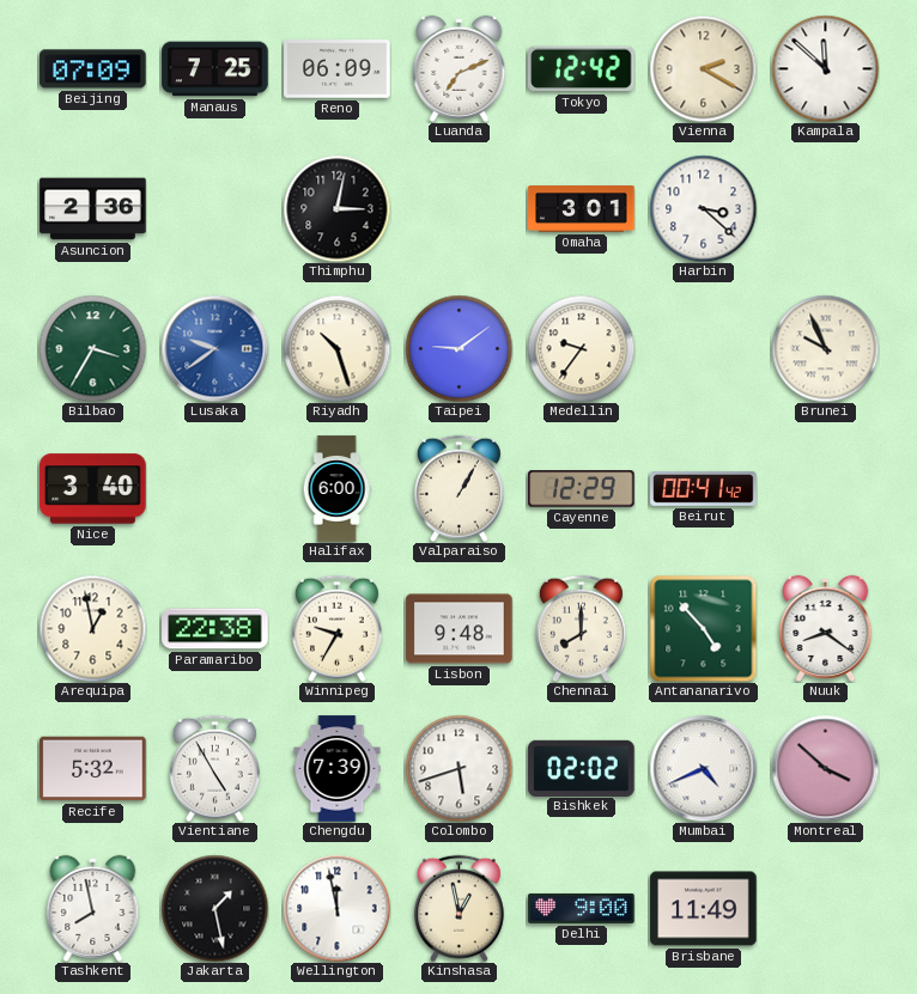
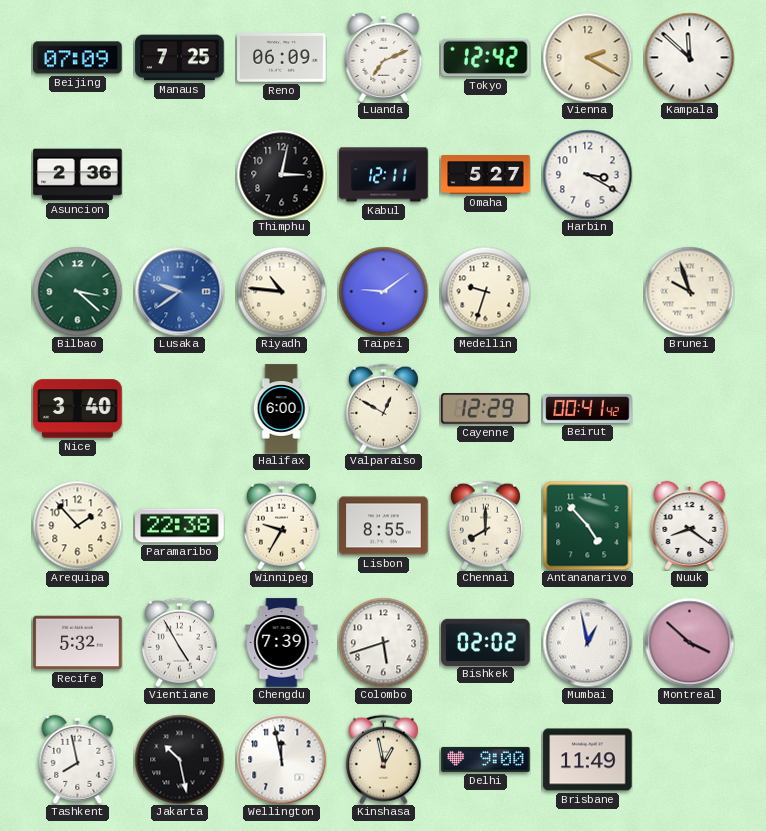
Kabul: none -> 12:11
Omaha: 3:01 -> 5:27
Harbin: 3:22 -> 3:20
Bilbao: 3:35 -> 3:22
Riyadh: 10:27 -> 10:46
Medellin: 9:36 -> 9:33
Brunei: 9:56 -> 9:57
Valparaiso: 1:05 -> 12:50
Arequipa: 12:58 -> 1:53
Lisbon: 9:48 -> 8:55
Mumbai: 4:41 -> 12:58
Jakarta: 1:28 -> 10:28
